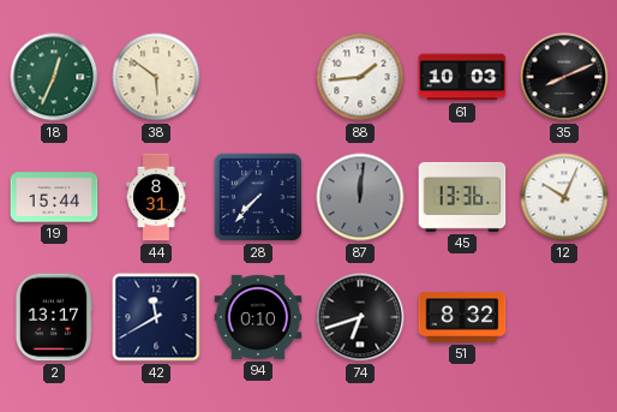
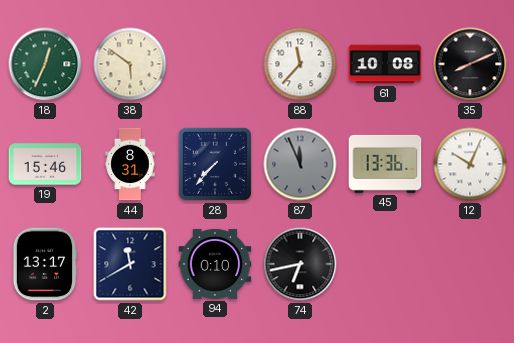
88: 1:44 -> 11:37
61: 10:03 -> 10:08
19: 15:44 -> 15:46
87: 12:01 -> 11:56
74: 6:42 -> 6:43
51: 8:32 -> none
